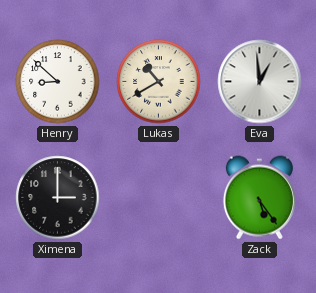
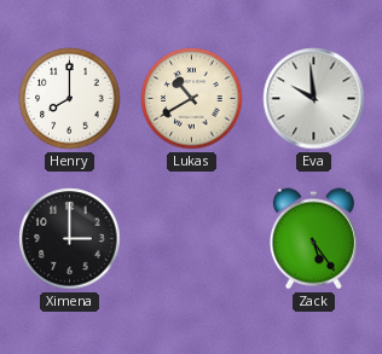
Henry: 8:52 -> 8:00
Eva: 12:59 -> 9:59
